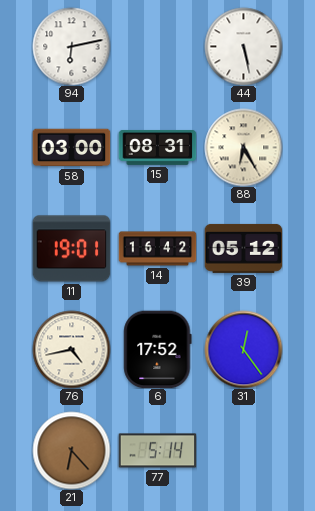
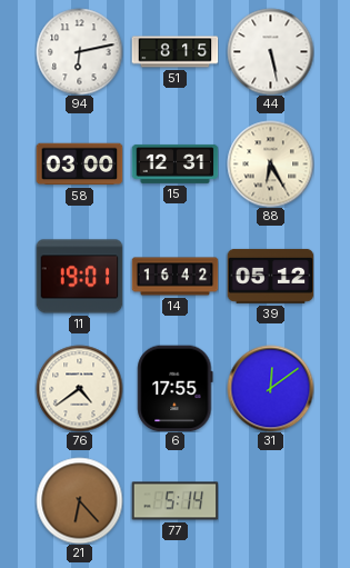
51: none -> 8:15
15: 08:31 -> 12:31
76: 4:43 -> 4:39
6: 17:52 -> 17:55
31: 12:24 -> 12:09
